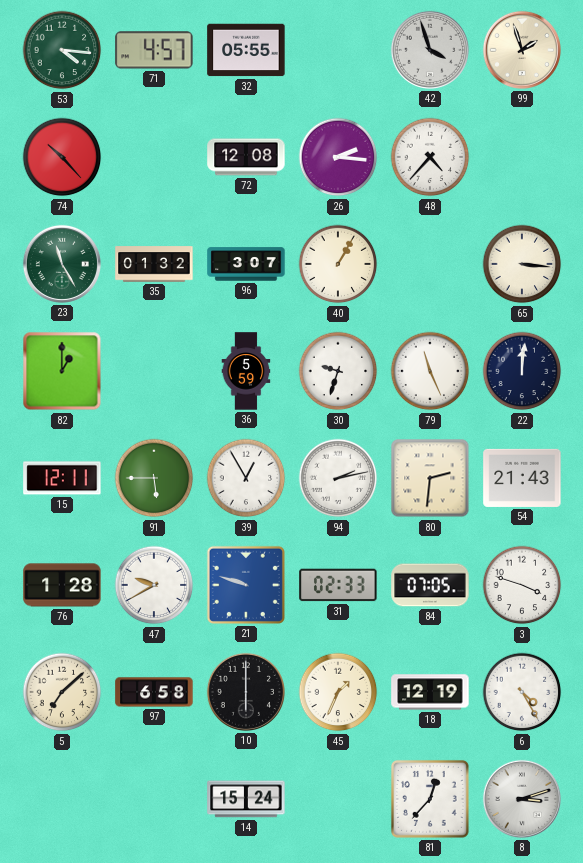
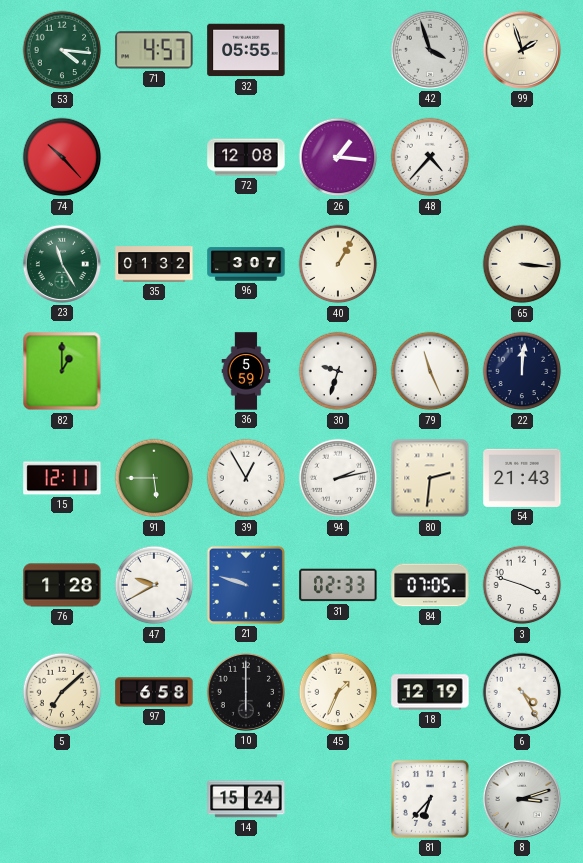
26: 2:16 -> 1:16
81: 12:37 -> 6:37
